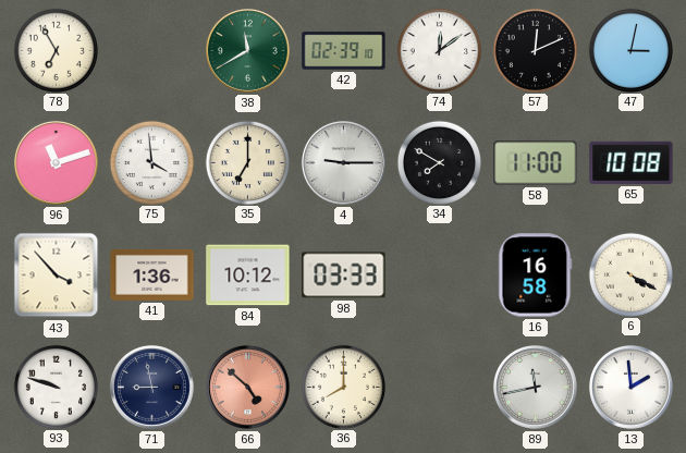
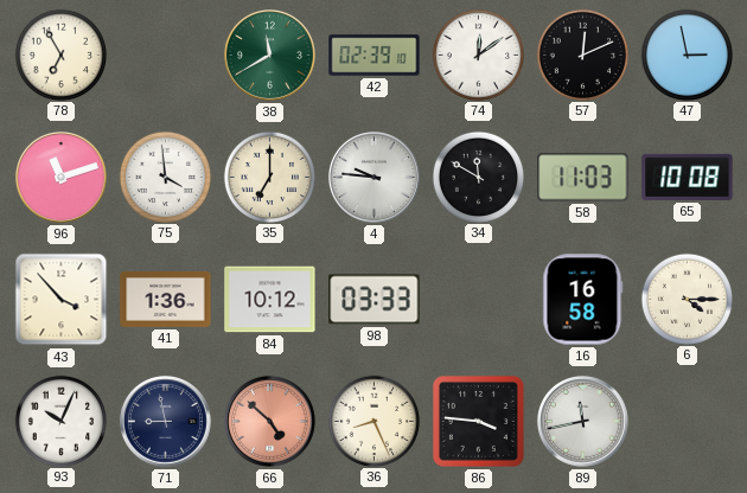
47: 3:02 -> 2:58
4: 9:15 -> 9:46
34: 7:50 -> 11:50
58: 11:00 -> 11:03
6: 4:20 -> 4:15
93: 9:48 -> 10:04
36: 8:00 -> 8:26
86: none -> 3:46
13: 1:59 -> none
